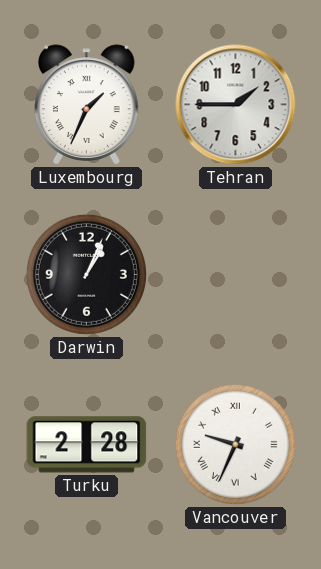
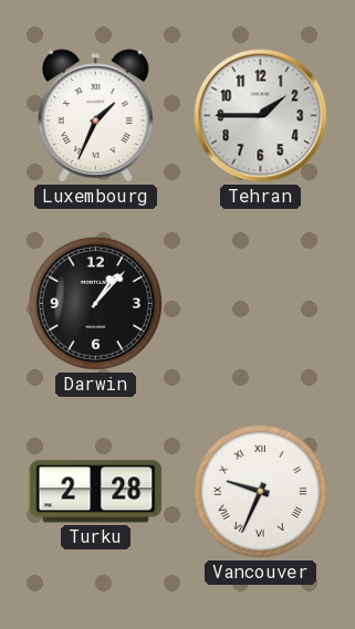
Darwin: 1:04 -> 1:07
